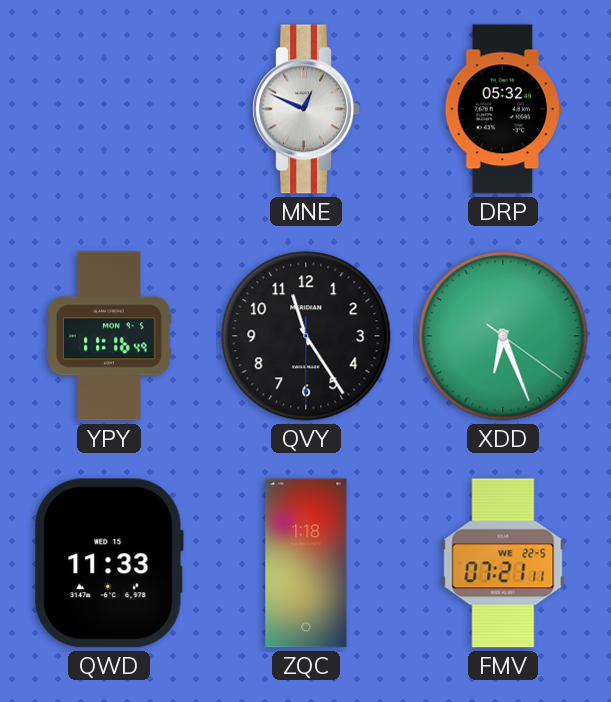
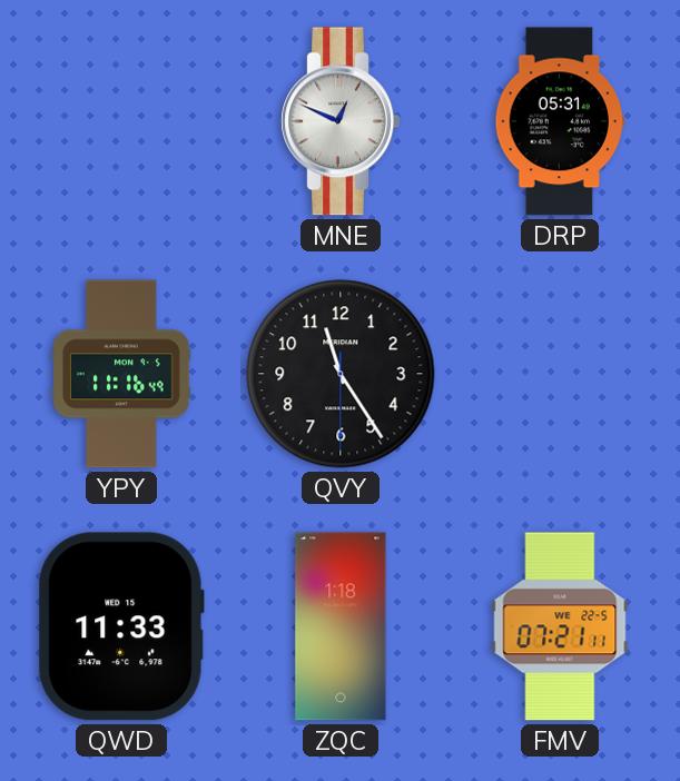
DRP: 05:32 -> 05:31
XDD: 6:26 -> none
